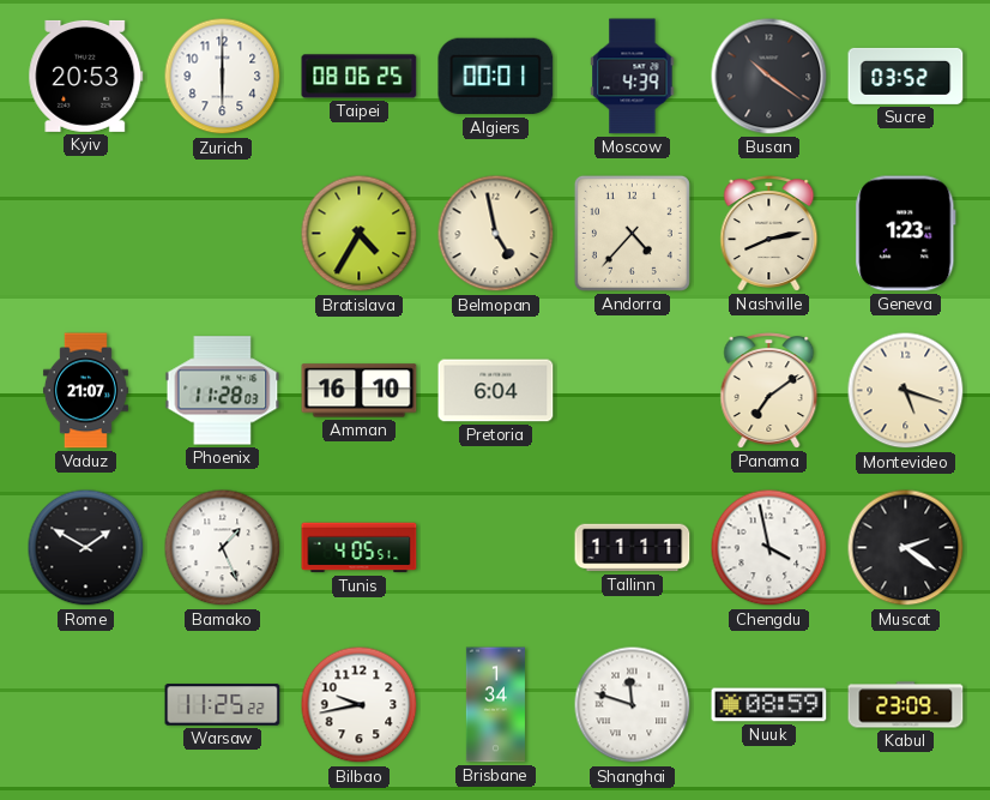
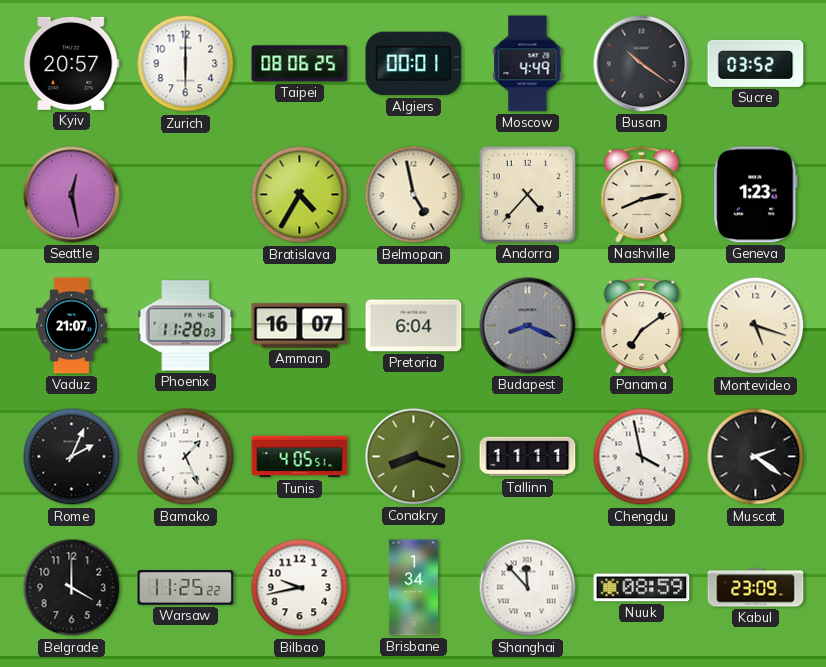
Kyiv: 20:53 -> 20:57
Moscow: 4:39 -> 4:49
Seattle: none -> 12:28
Amman: 16:10 -> 16:07
Budapest: none -> 8:19
Rome: 1:50 -> 2:04
Conakry: none -> 8:18
Belgrade: none -> 4:00
Shanghai: 11:48 -> 11:53
